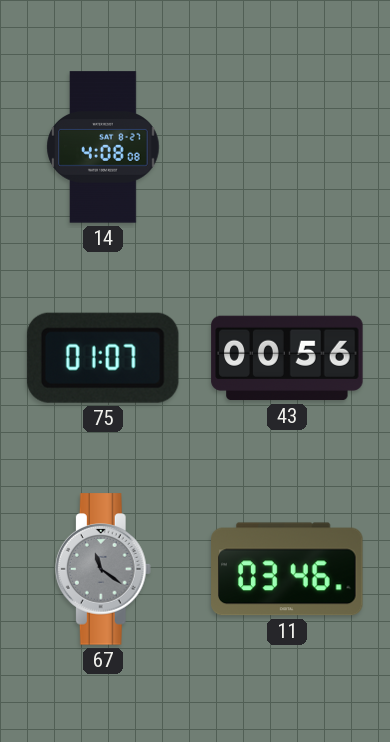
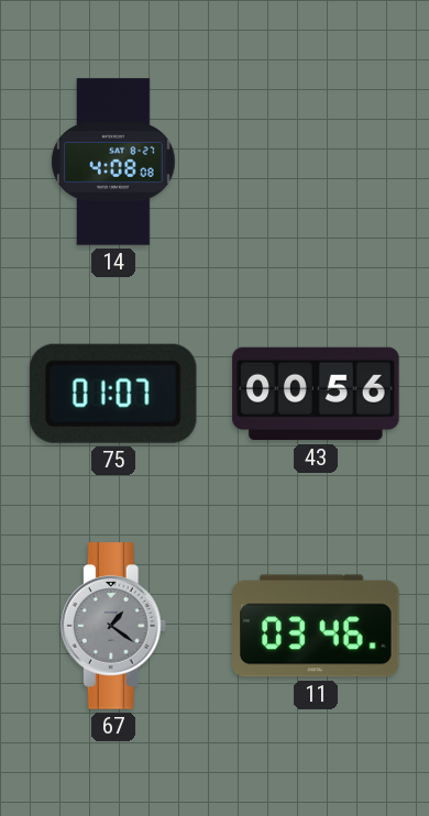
67: 11:21 -> 1:21
